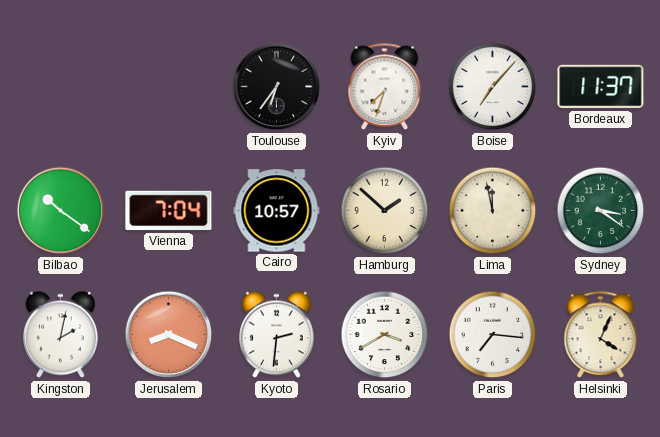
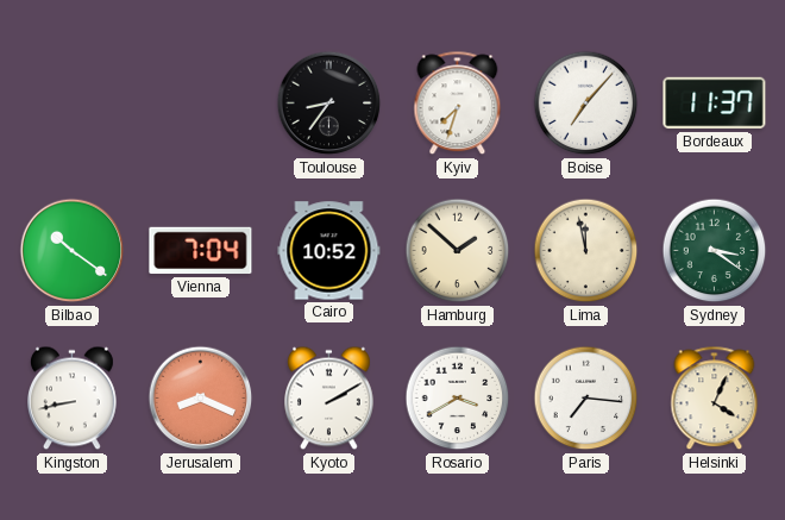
Toulouse: 6:36 -> 8:36
Cairo: 10:57 -> 10:52
Kingston: 2:02 -> 8:43
Kyoto: 2:31 -> 2:10
